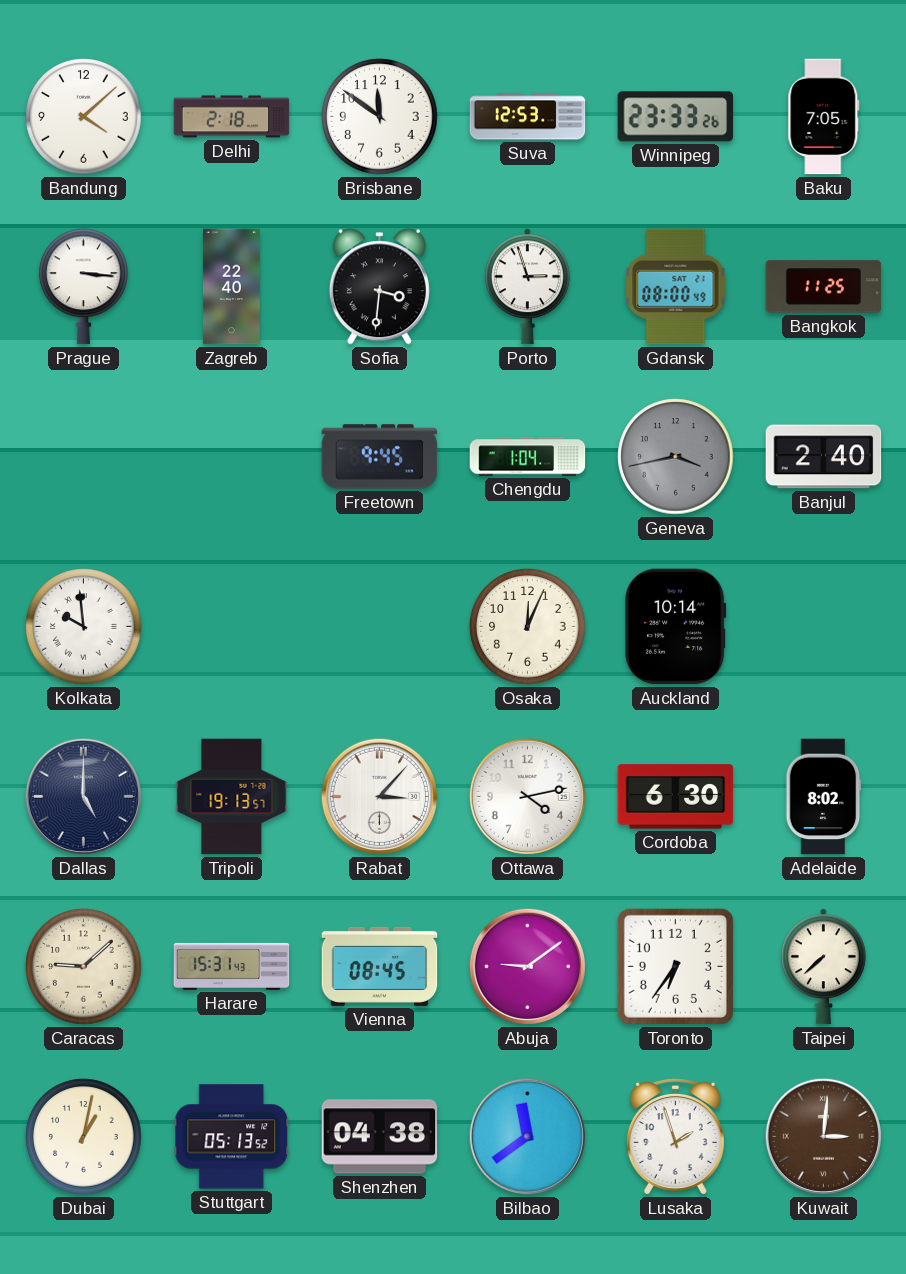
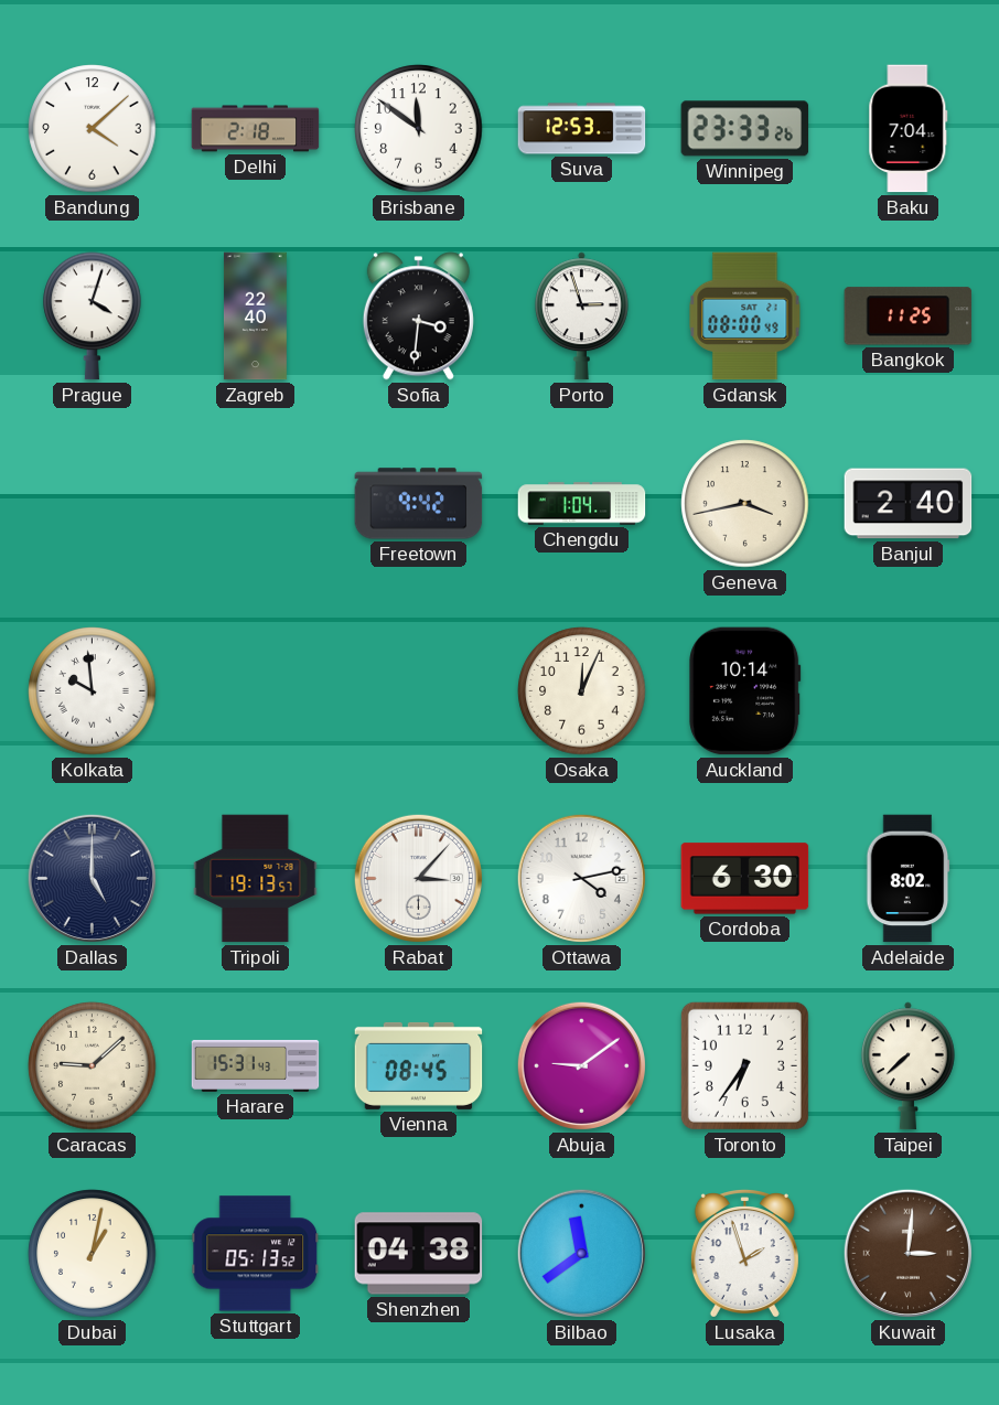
Baku: 7:05 -> 7:04
Prague: 3:16 -> 4:03
Freetown: 9:45 -> 9:42
Geneva dial: grey -> cream
